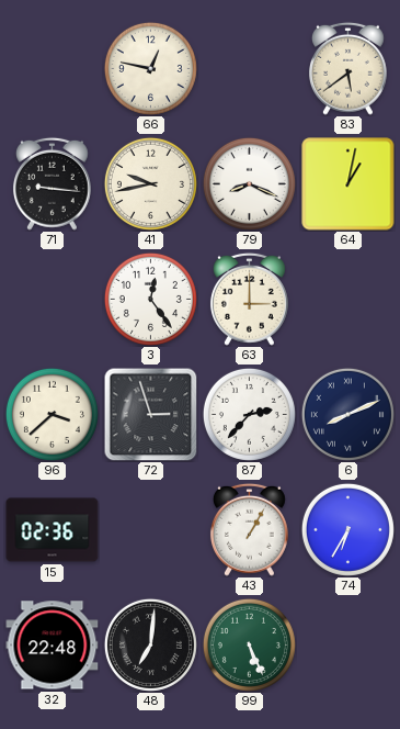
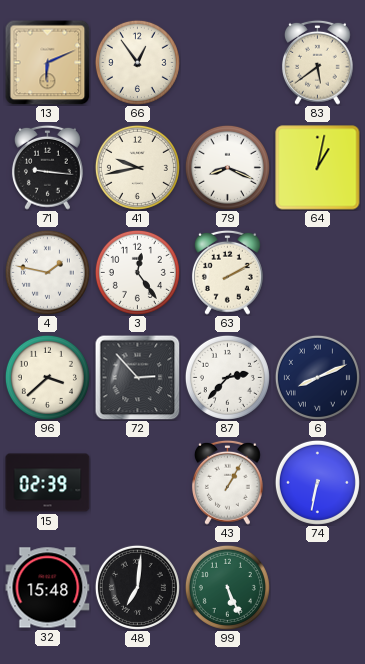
13: none -> 6:11
66: 12:47 -> 12:54
4: none -> 1:47
63: 3:00 -> 2:10
72: 2:57 -> 2:53
15: 02:36 -> 02:39
74: 6:35 -> 6:32
32: 22:48 -> 15:48
